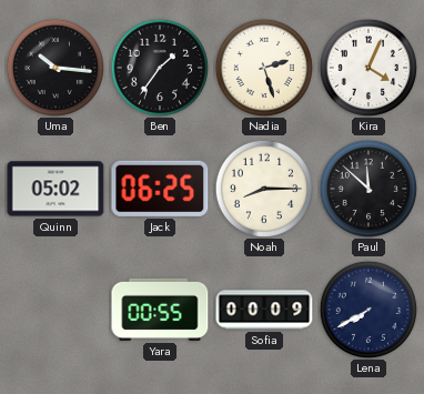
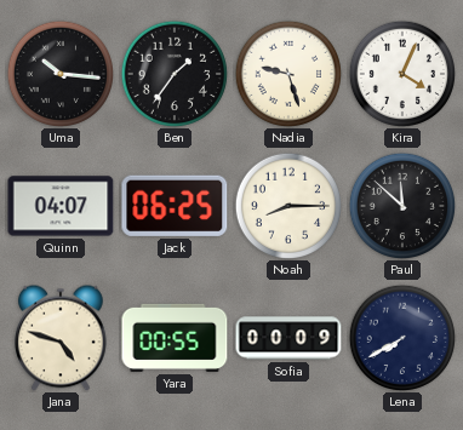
Nadia: 2:27 -> 9:27
Quinn: 05:02 -> 04:07
Jana: none -> 4:48
